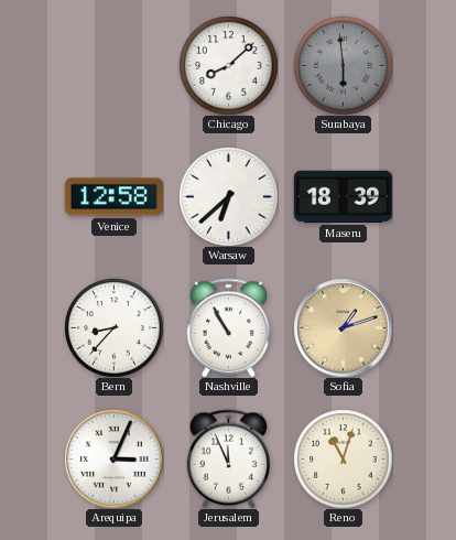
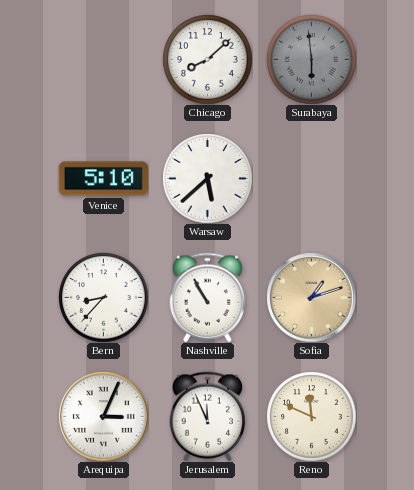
Venice: 12:58 -> 5:10
Warsaw: 6:38 -> 5:38
Maseru: 18:39 -> none
Reno: 11:03 -> 11:49
